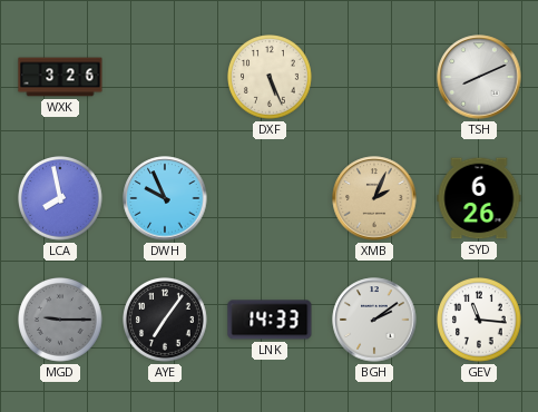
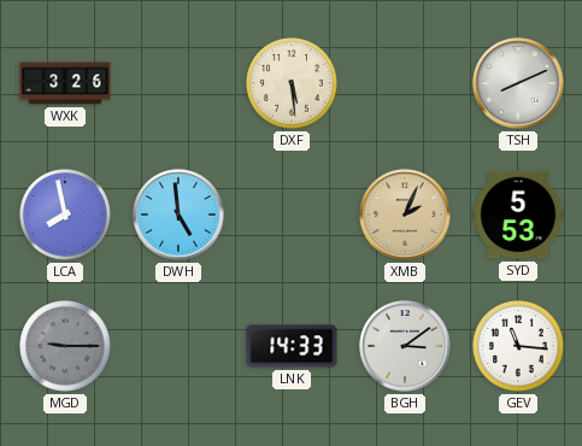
DXF: 5:26 -> 5:29
DWH: 9:56 -> 4:59
SYD: 6:26 -> 5:53
AYE: 7:06 -> none
BGH: 2:09 -> 3:09
